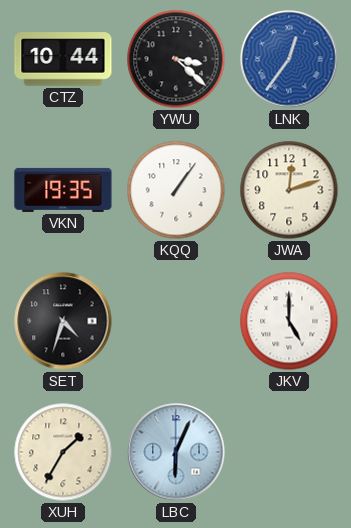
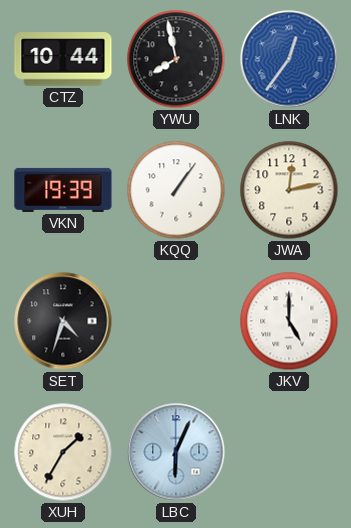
YWU: 3:22 -> 7:58
VKN: 19:35 -> 19:39
JWA: 12:12 -> 12:13
